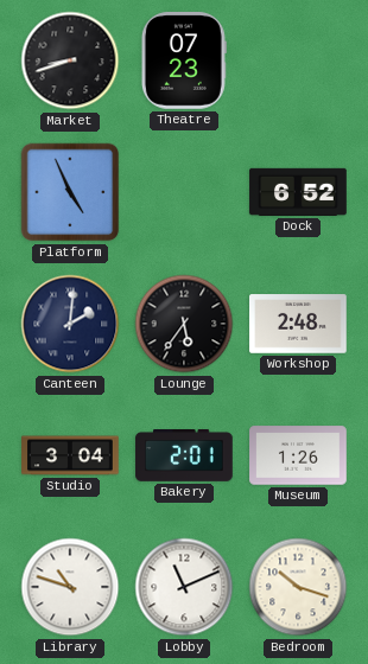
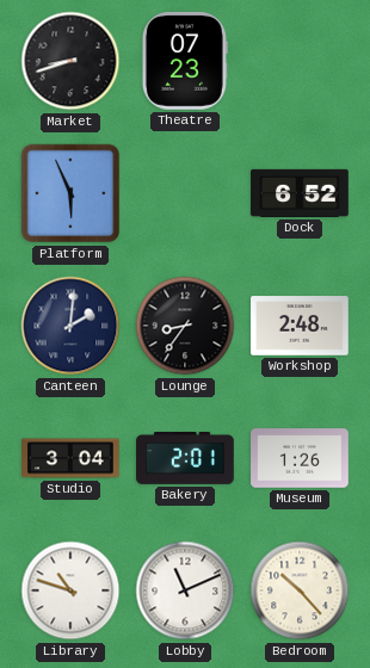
Platform: 4:56 -> 5:56
Lounge: 5:36 -> 8:36
Bedroom: 10:18 -> 10:23
